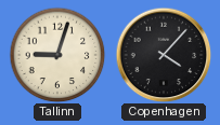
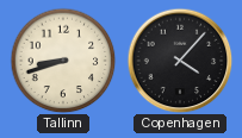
Tallinn: 9:03 -> 8:42
